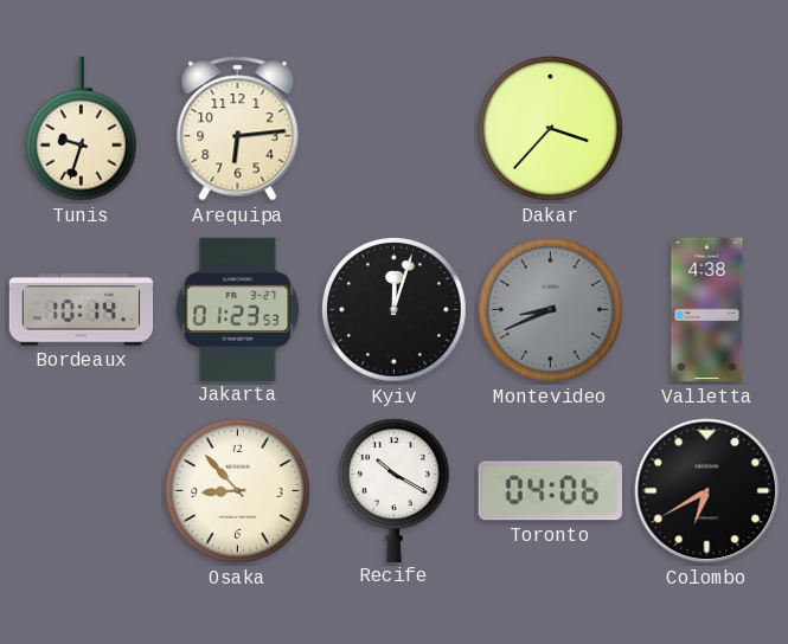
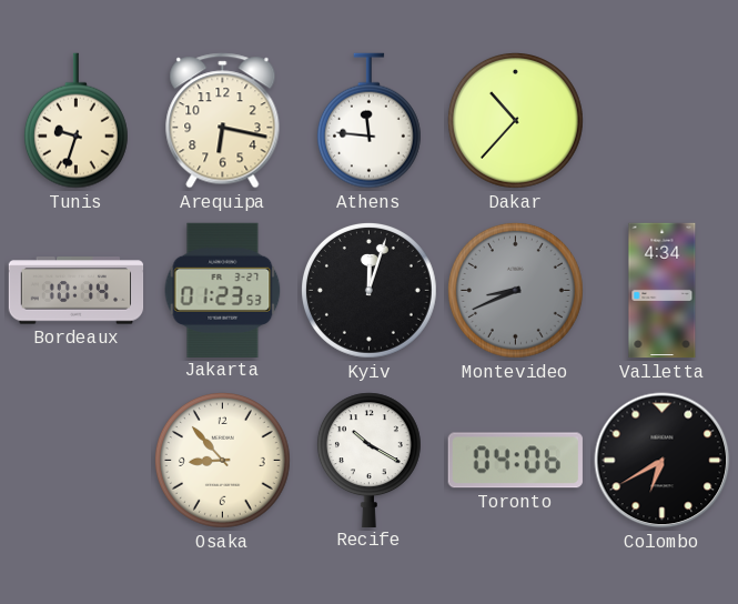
Arequipa: 6:14 -> 6:17
Athens: none -> 11:46
Dakar: 3:37 -> 10:37
Valletta: 4:38 -> 4:34
